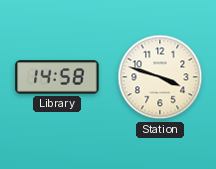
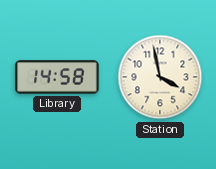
Station: 3:48 -> 3:58
